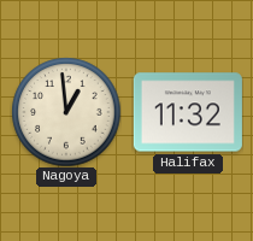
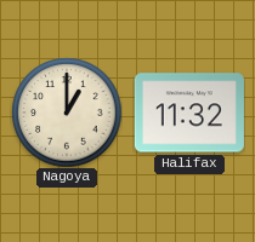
Nagoya: 12:59 -> 1:00
